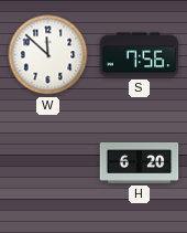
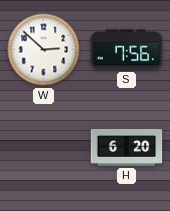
W: 11:52 -> 2:52
